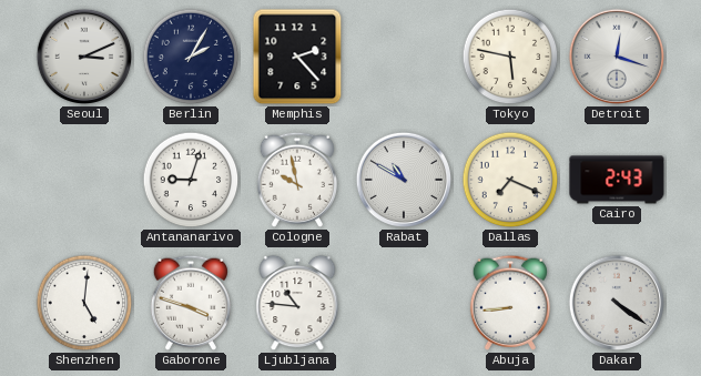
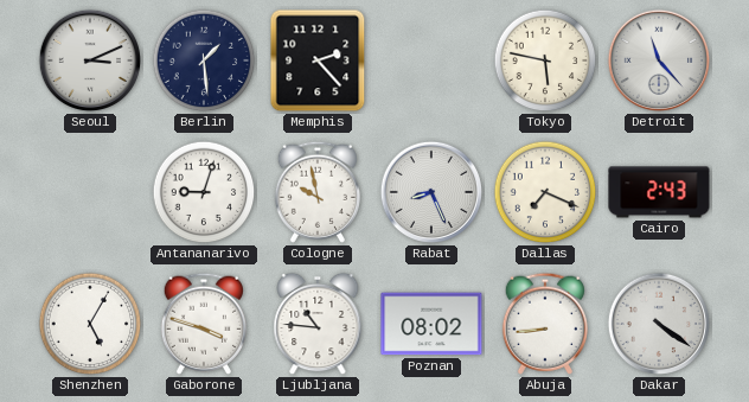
Berlin: 2:05 -> 1:29
Detroit: 12:18 -> 11:23
Rabat: 10:50 -> 8:26
Shenzhen: 5:01 -> 5:05
Poznan: none -> 08:02
